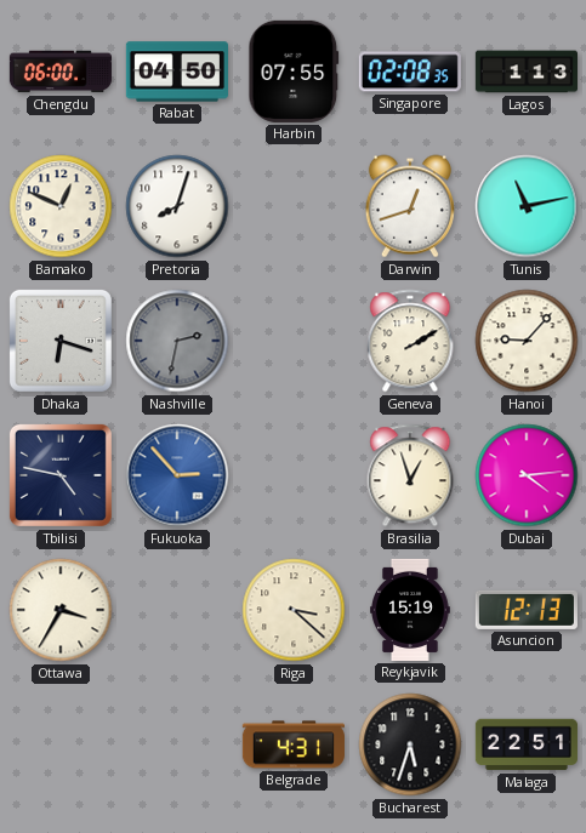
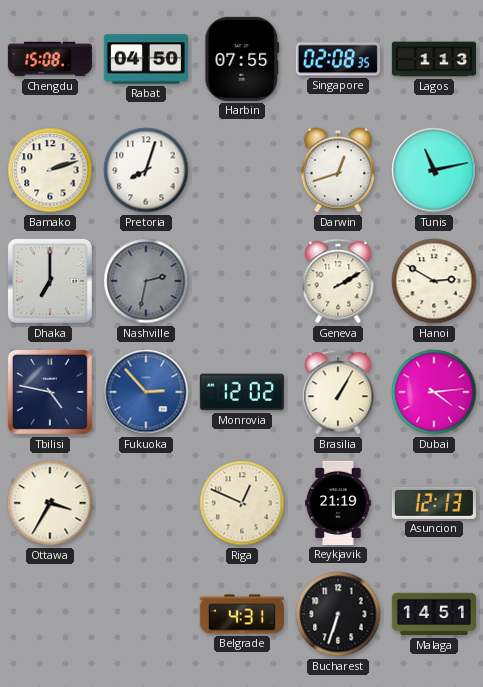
Chengdu: 06:00 -> 15:08
Bamako: 12:49 -> 2:12
Dhaka: 6:18 -> 7:00
Hanoi: 9:07 -> 2:50
Monrovia: none -> 12:02
Brasilia: 12:57 -> 1:05
Riga: 3:22 -> 12:49
Reykjavik: 15:19 -> 21:19
Bucharest: 5:33 -> 6:33
Malaga: 22:51 -> 14:51
